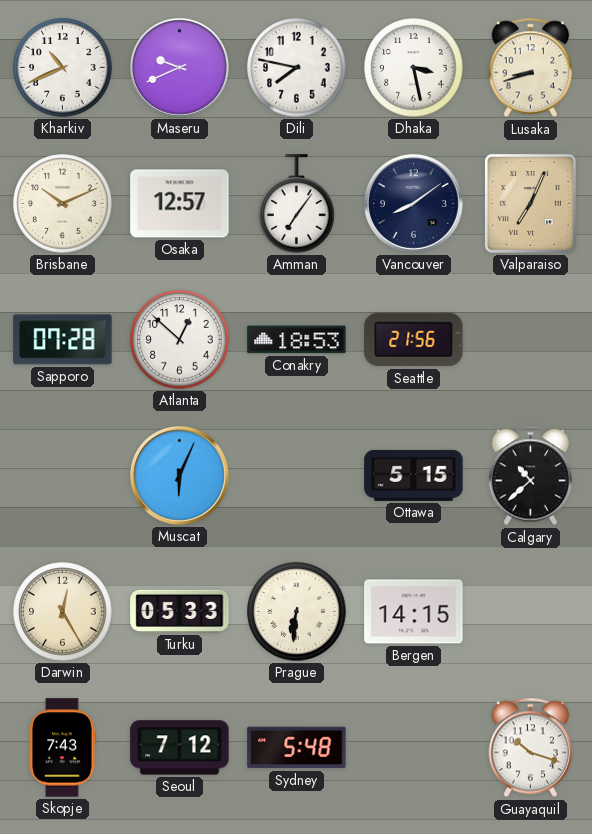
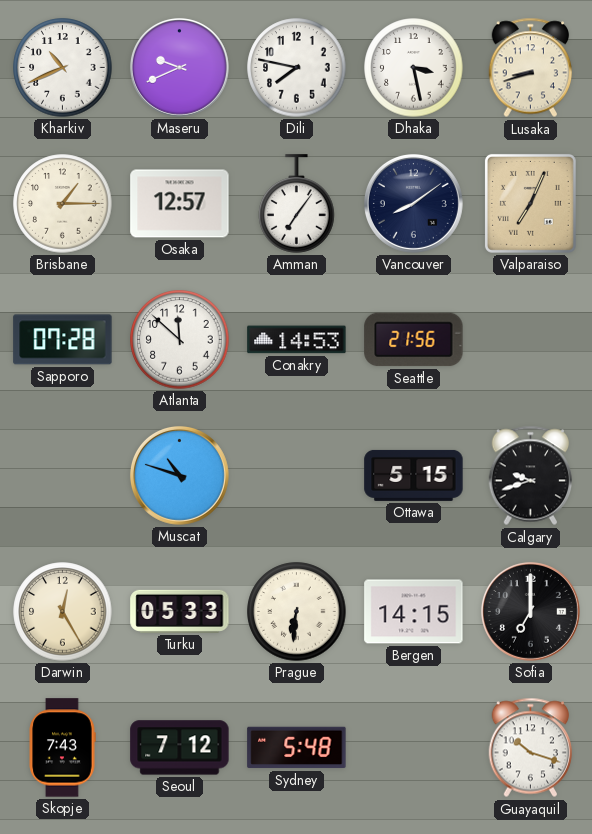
Brisbane: 10:11 -> 1:15
Atlanta: 12:52 -> 11:52
Conakry: 18:53 -> 14:53
Muscat: 6:04 -> 10:48
Calgary: 10:38 -> 9:42
Sofia: none -> 7:00
